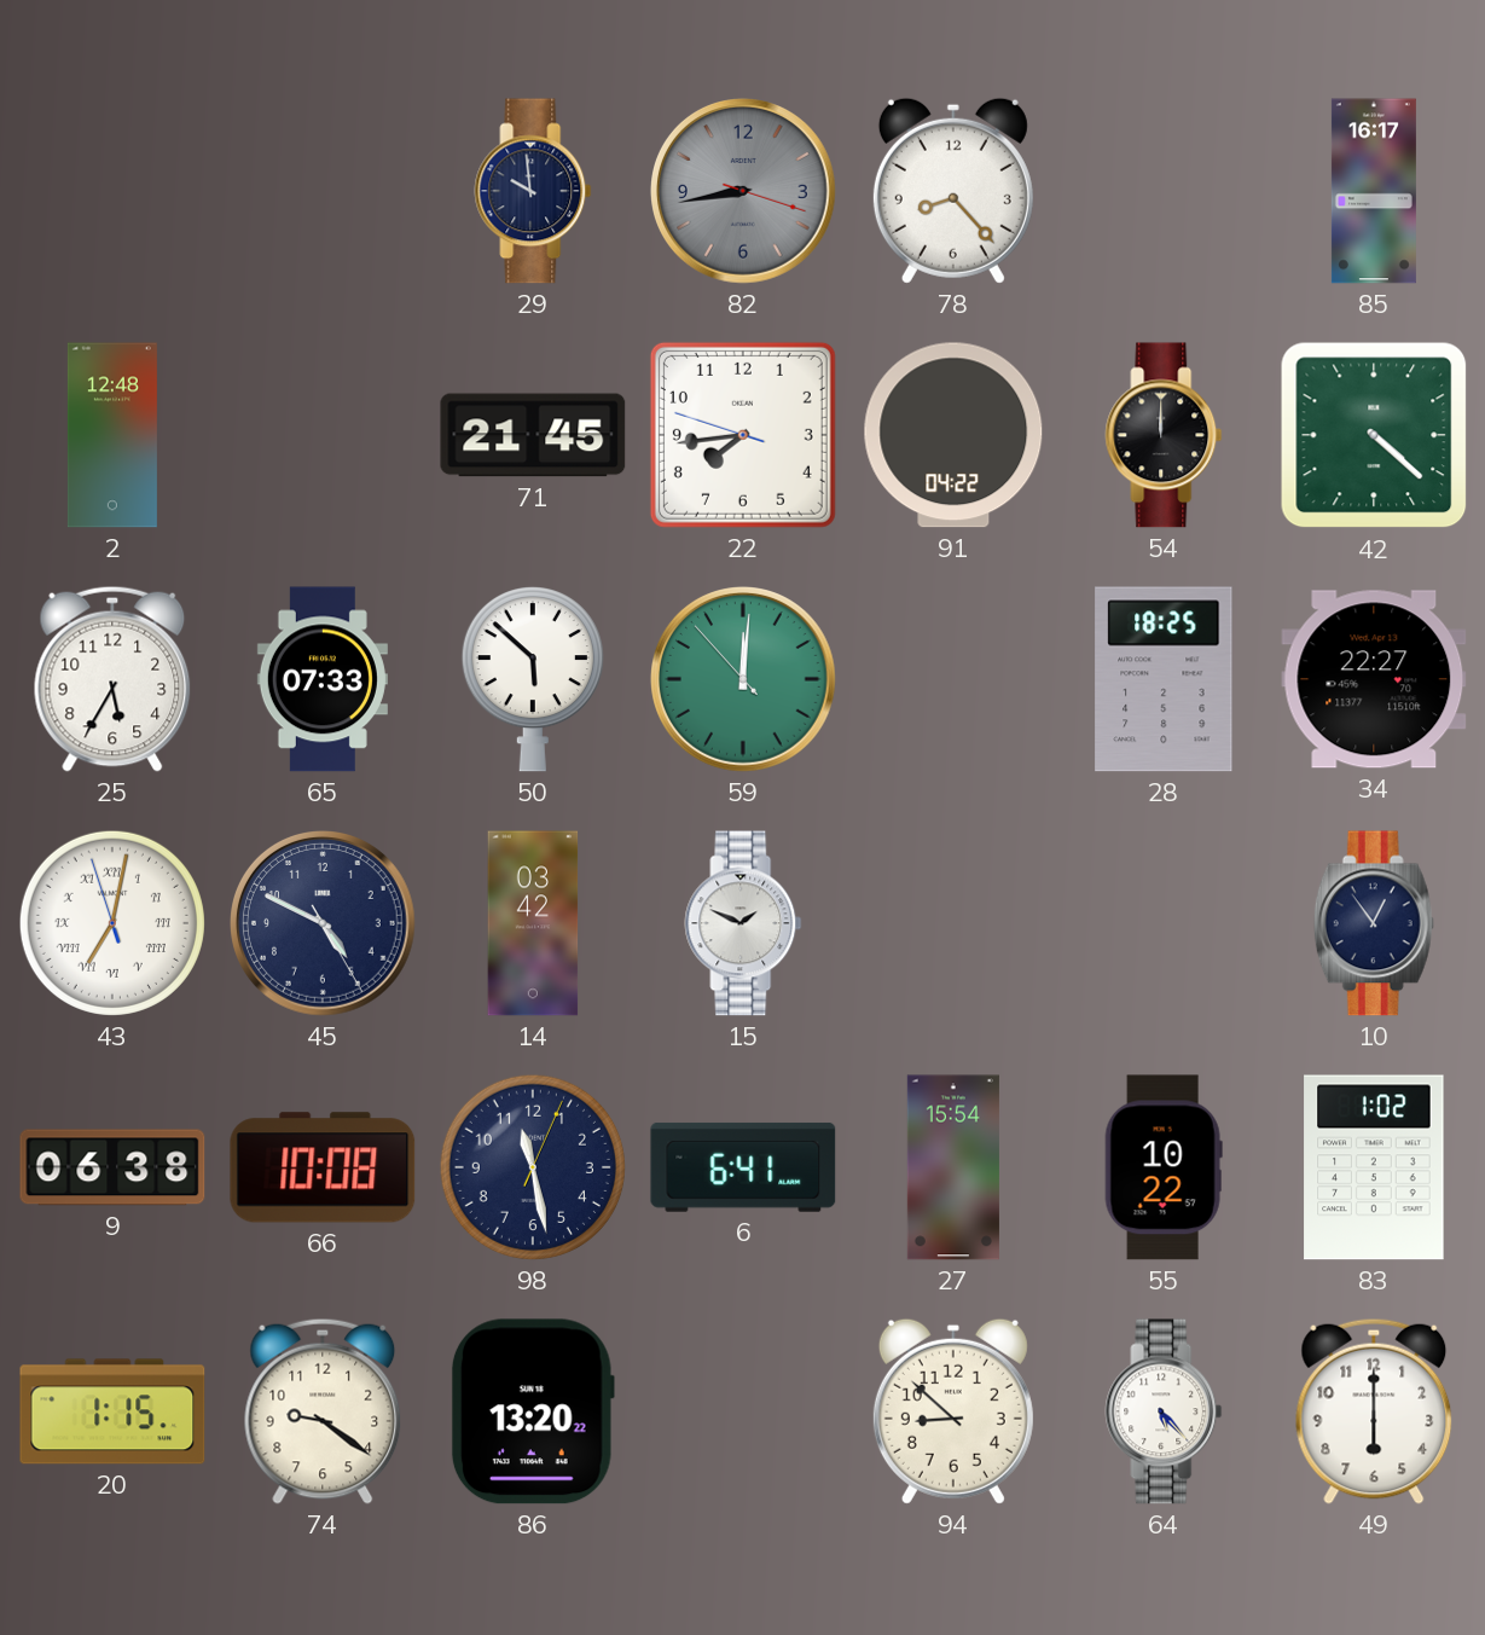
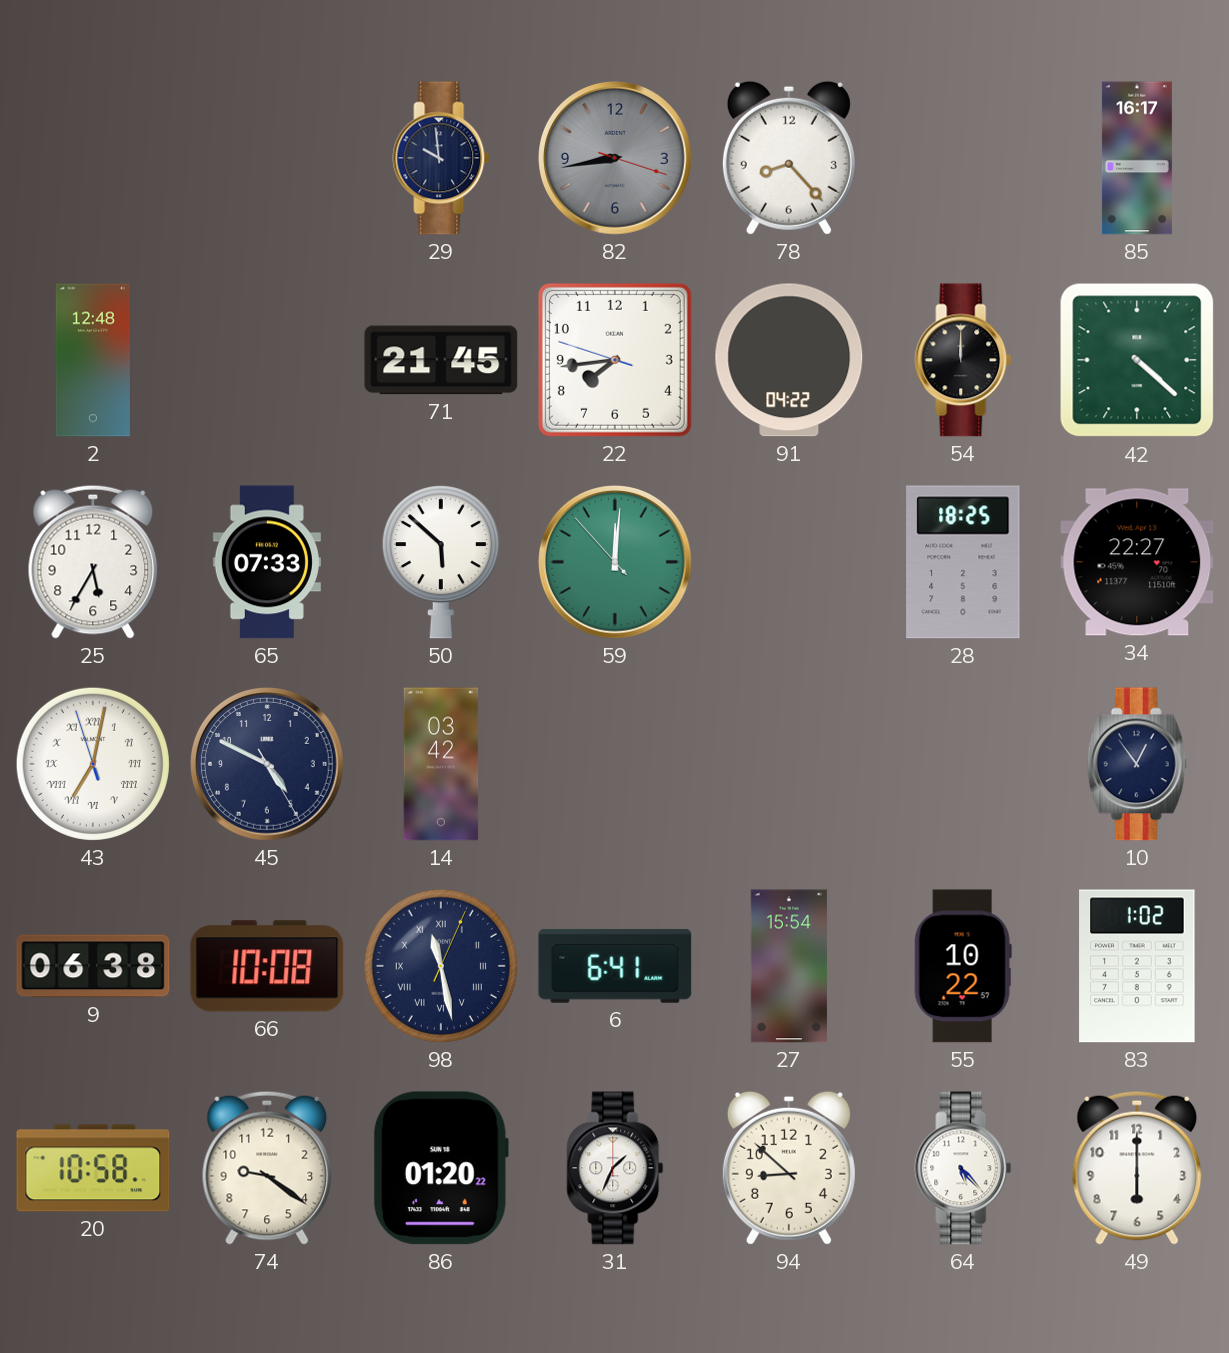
15: 1:49 -> none
98 numerals: Arabic -> Roman
20: 1:15 -> 10:58
86: 13:20 -> 01:20
31: none -> 1:34
